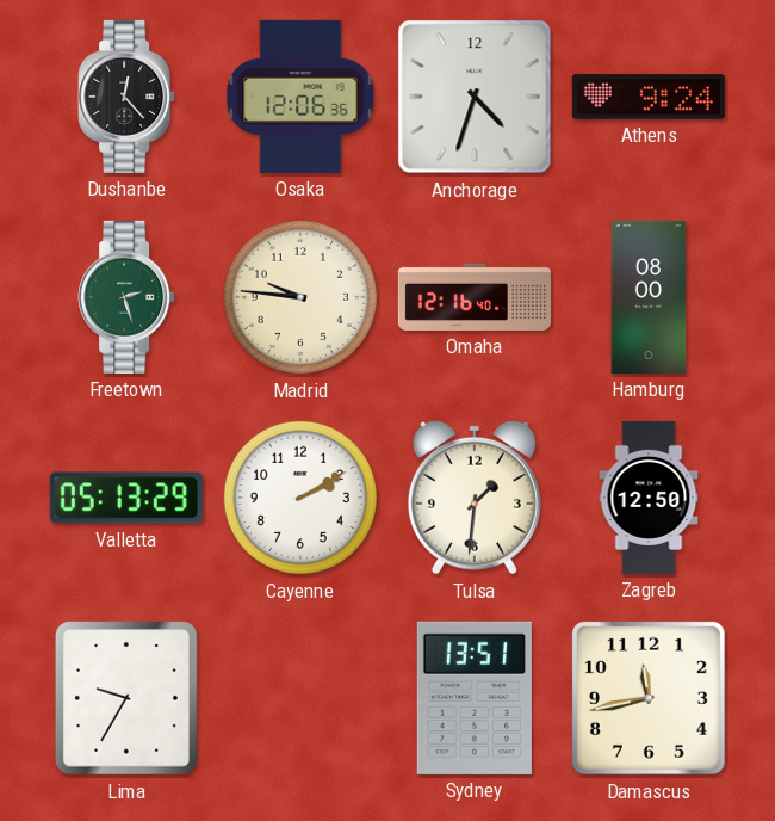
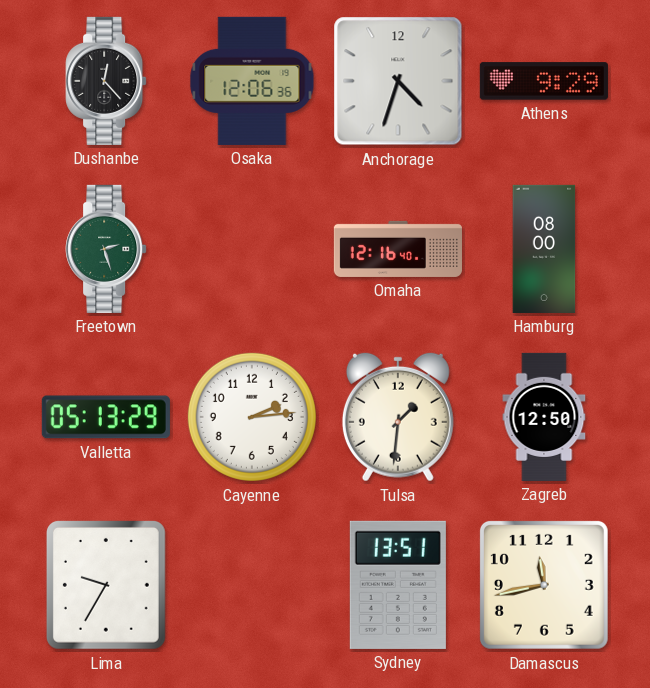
Athens: 9:24 -> 9:29
Madrid: 9:46 -> none
Cayenne: 2:10 -> 2:14
